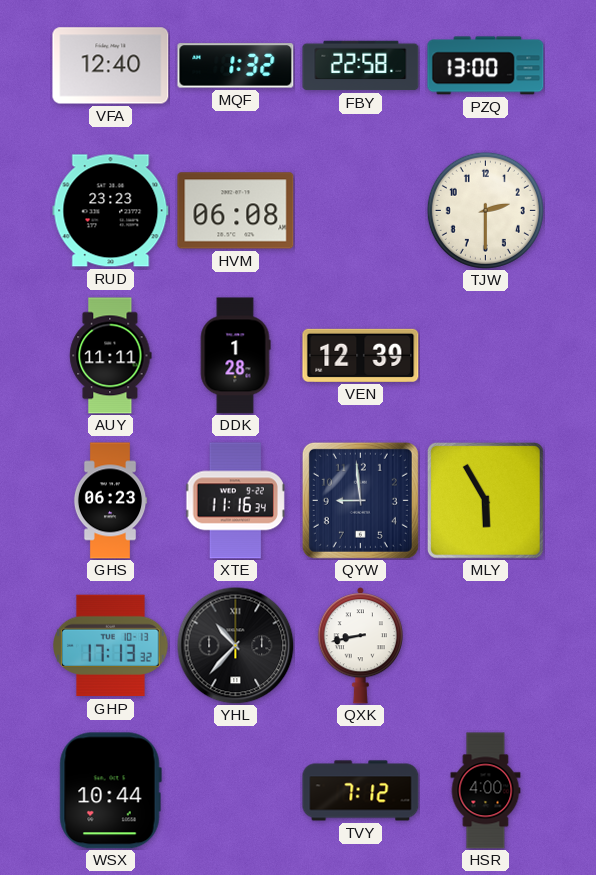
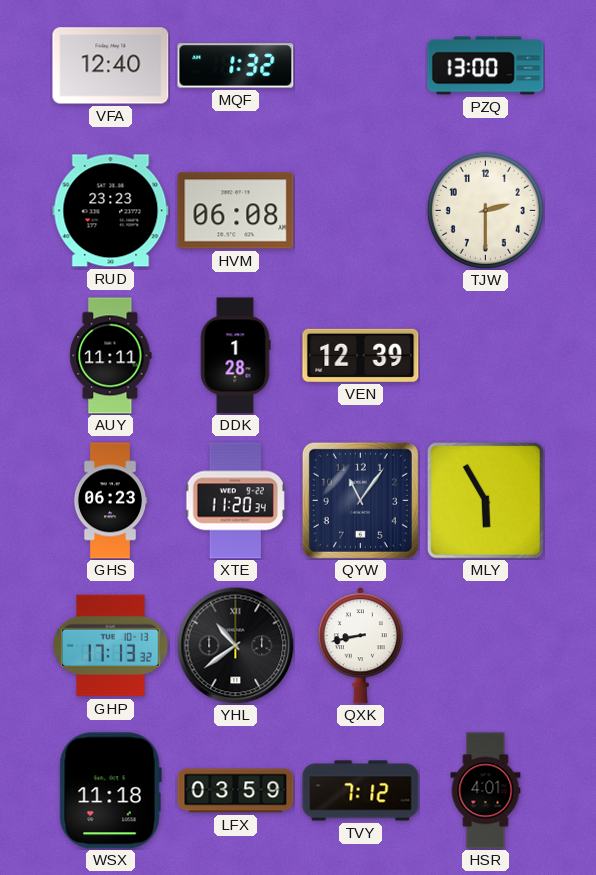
FBY: 22:58 -> none
XTE: 11:16 -> 11:20
QYW: 8:59 -> 11:06
YHL: 10:37 -> 10:39
WSX: 10:44 -> 11:18
LFX: none -> 03:59
HSR: 4:00 -> 4:01
